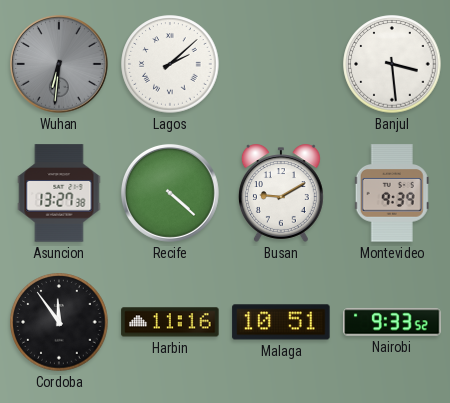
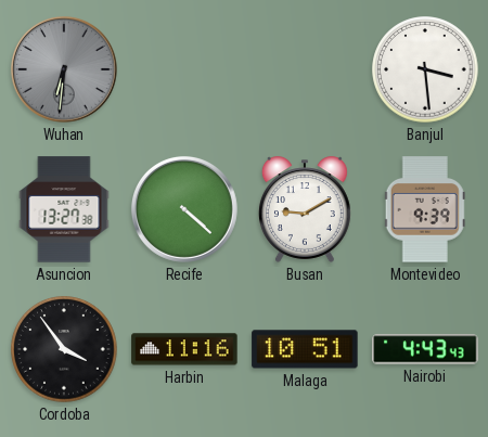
Lagos: 2:08 -> none
Cordoba: 11:54 -> 3:54
Nairobi: 9:33 -> 4:43
